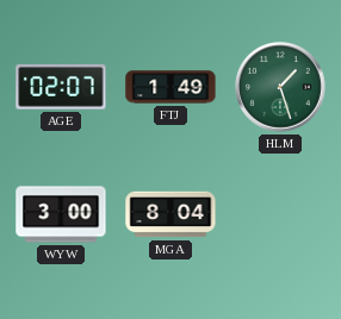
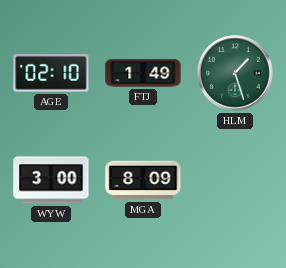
AGE: 02:07 -> 02:10
MGA: 8:04 -> 8:09
